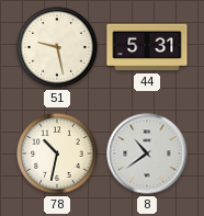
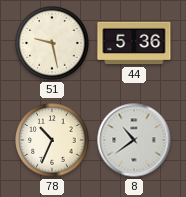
44: 5:31 -> 5:36
78: 10:32 -> 10:34
